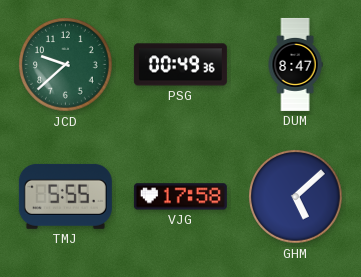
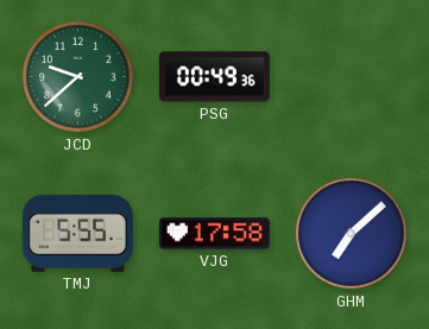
DUM: 8:47 -> none
GHM: 5:08 -> 7:08
